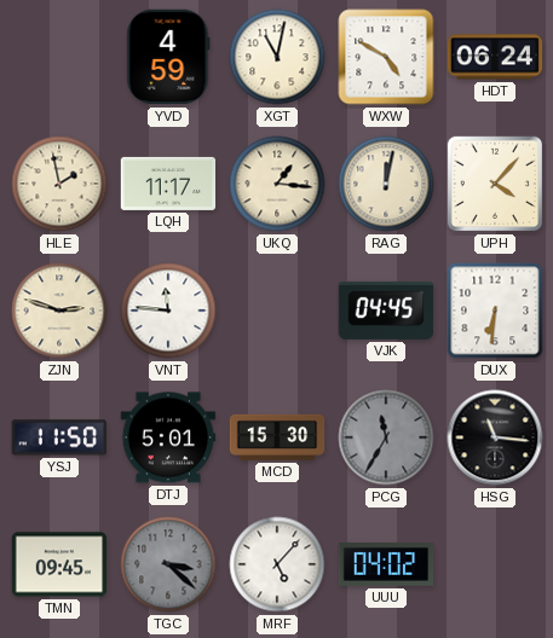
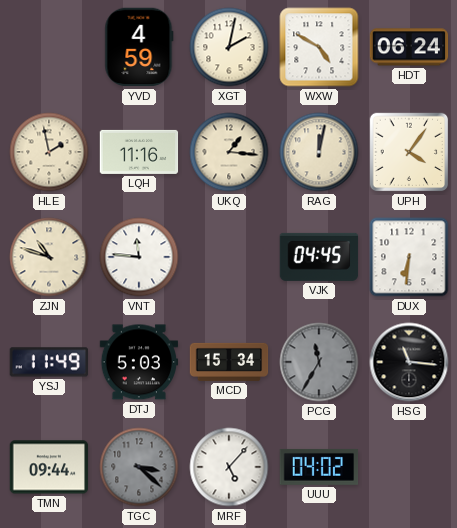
XGT: 11:02 -> 2:02
LQH: 11:17 -> 11:16
UPH: 4:07 -> 4:06
ZJN: 2:48 -> 10:48
YSJ: 11:50 -> 11:49
DTJ: 5:01 -> 5:03
MCD: 15:30 -> 15:34
TMN: 09:45 -> 09:44
